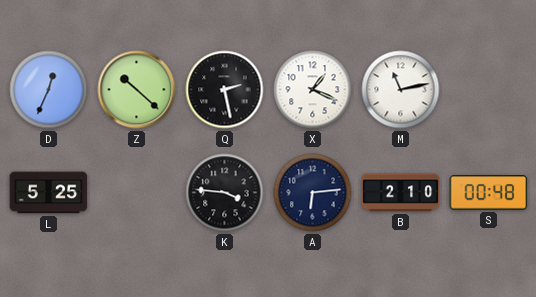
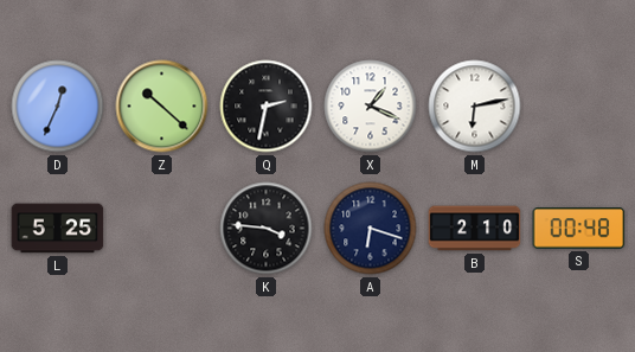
Q: 2:28 -> 2:32
M: 11:13 -> 6:13
A: 6:14 -> 6:18
